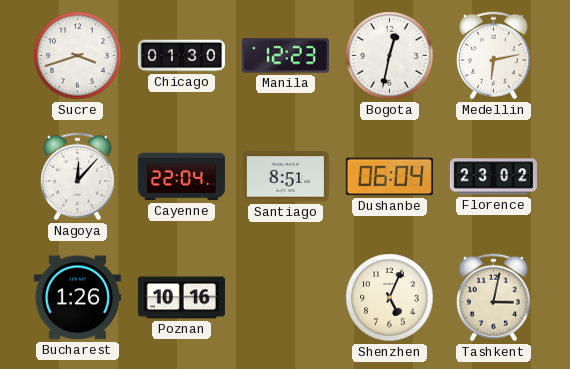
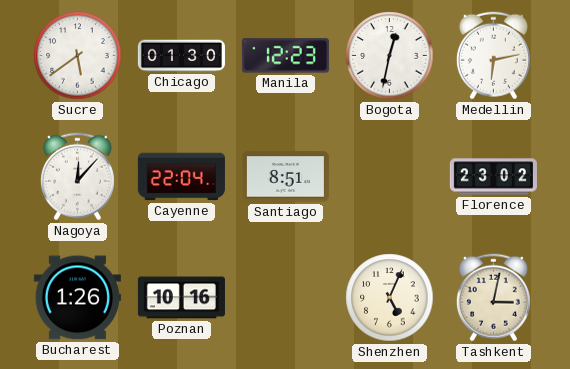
Sucre: 3:42 -> 5:39
Dushanbe: 06:04 -> none
